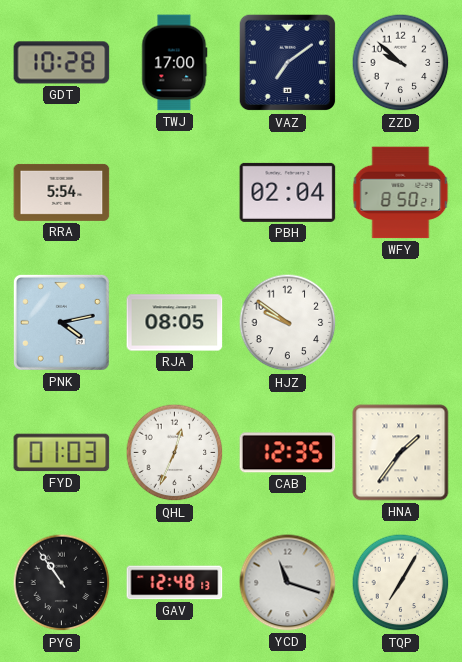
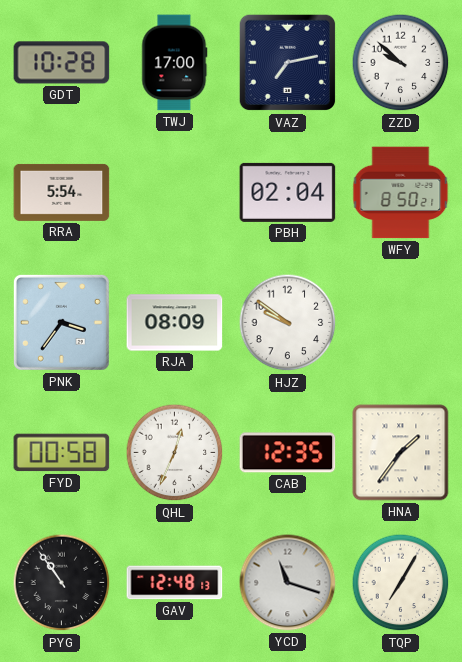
VAZ: 7:09 -> 7:13
PNK: 4:13 -> 3:36
RJA: 08:05 -> 08:09
FYD: 01:03 -> 00:58
